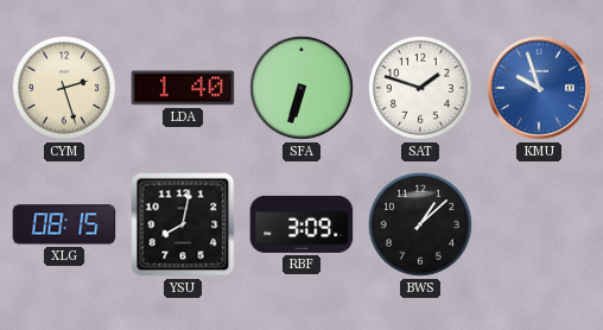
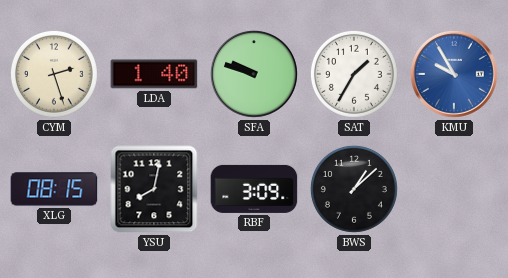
SFA: 6:33 -> 9:48
SAT: 1:48 -> 1:35
KMU: 9:57 -> 9:55
